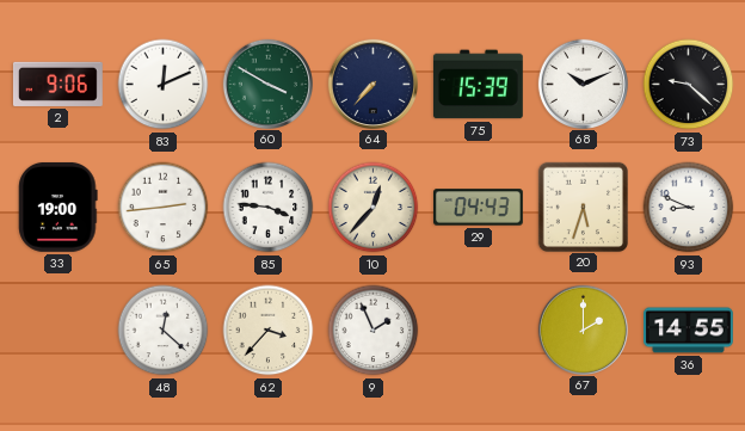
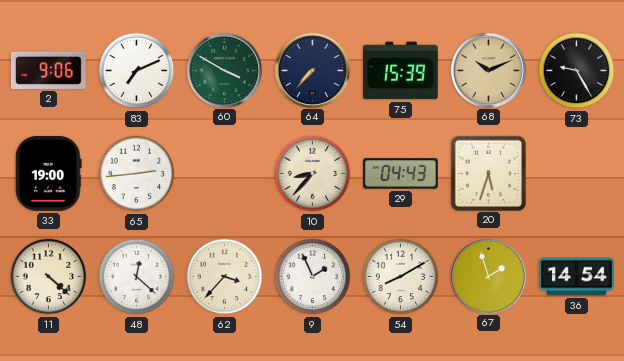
83: 12:11 -> 7:11
68 dial: white -> champagne
73: 9:22 -> 9:25
85: 3:46 -> none
10: 12:37 -> 8:37
93: 8:49 -> none
11: none -> 4:22
54: none -> 8:10
67: 2:00 -> 1:57
36: 14:55 -> 14:54
